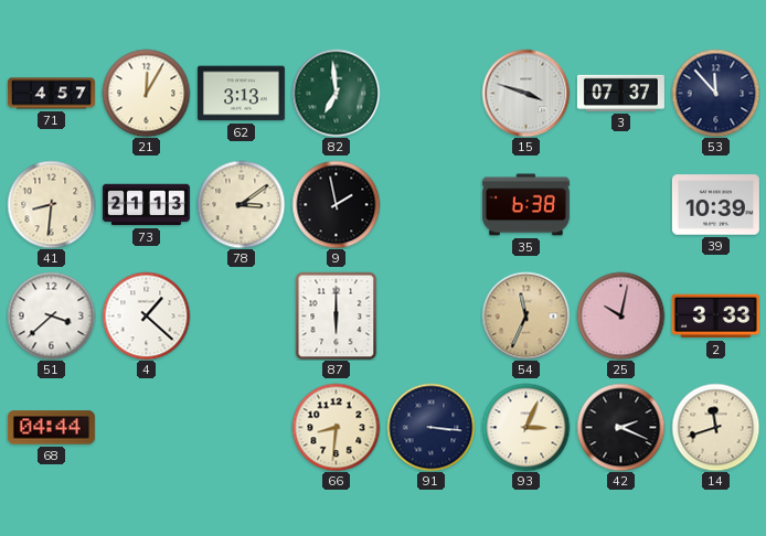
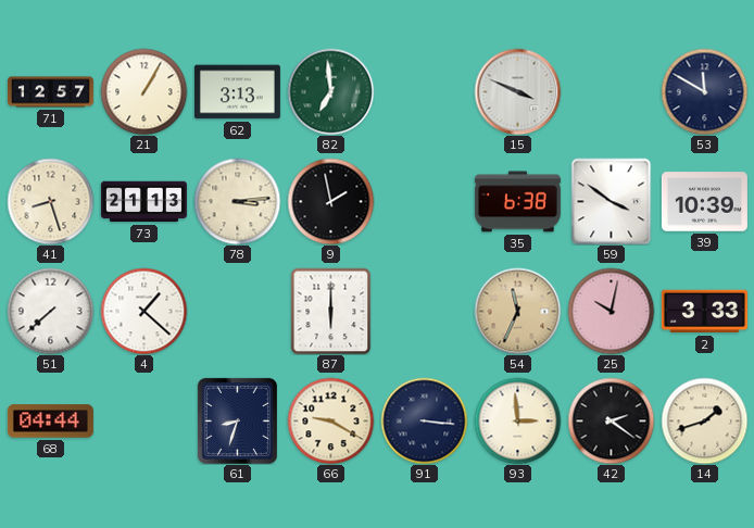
71: 4:57 -> 12:57
21: 12:05 -> 1:05
15: 3:48 -> 3:49
3: 07:37 -> none
53: 11:53 -> 11:50
41: 8:31 -> 8:27
78: 3:09 -> 3:14
59: none -> 3:51
51: 3:38 -> 7:38
61: none -> 8:33
66: 8:31 -> 9:20
93: 3:04 -> 2:59
42: 2:19 -> 2:21
14: 11:42 -> 1:42
